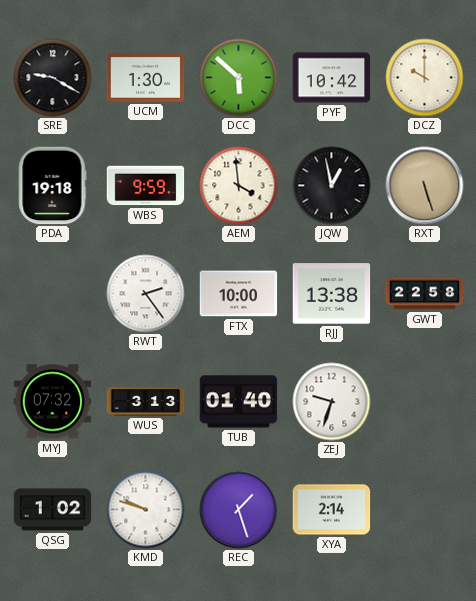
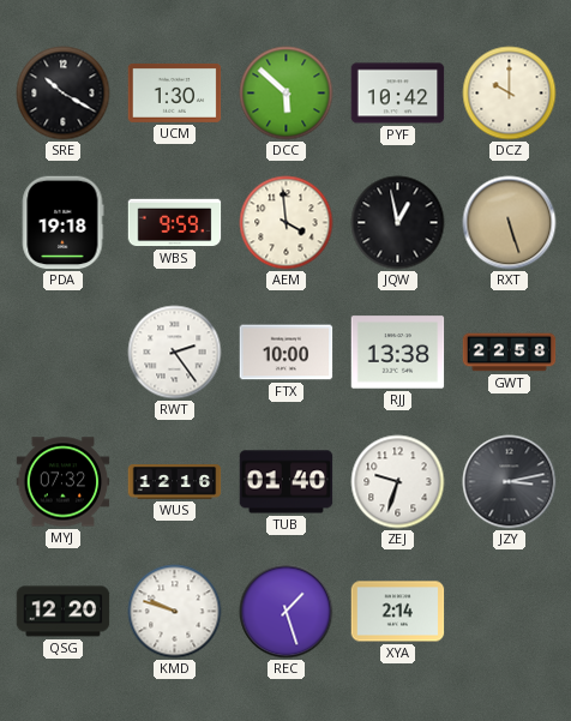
SRE: 9:20 -> 10:20
WUS: 3:13 -> 12:16
JZY: none -> 3:13
QSG: 1:02 -> 12:20
